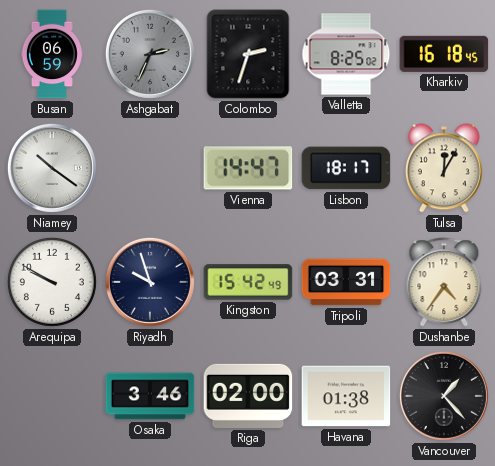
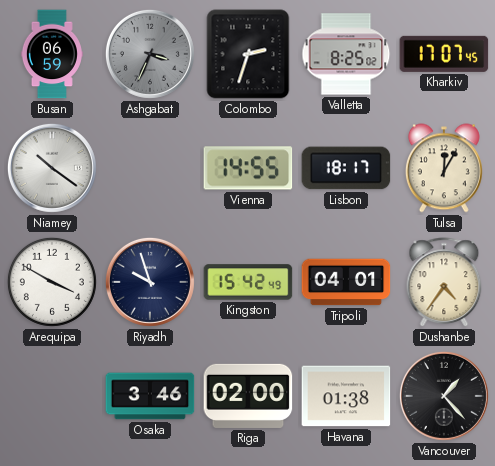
Ashgabat: 2:34 -> 3:34
Kharkiv: 16:18 -> 17:07
Vienna: 14:47 -> 14:55
Arequipa: 9:50 -> 3:50
Tripoli: 03:31 -> 04:01
